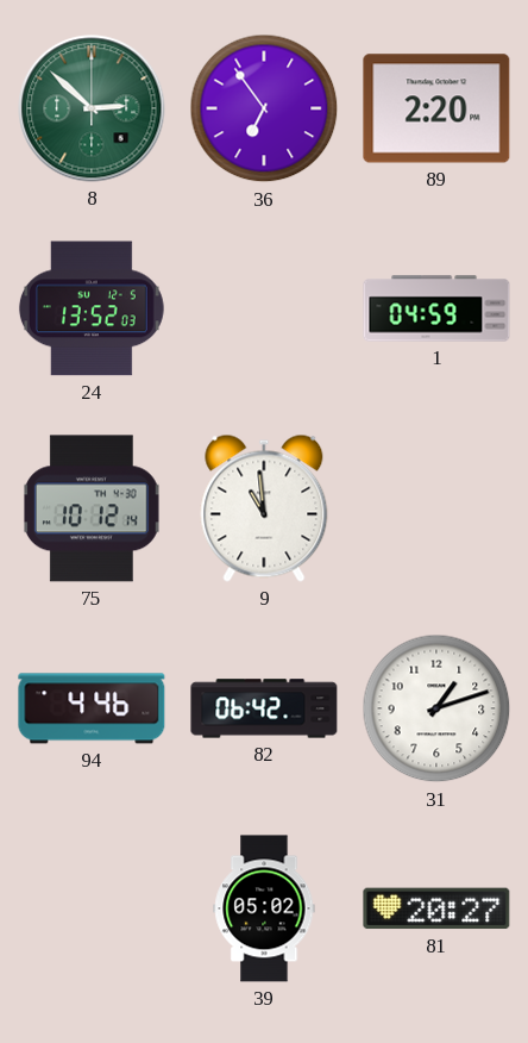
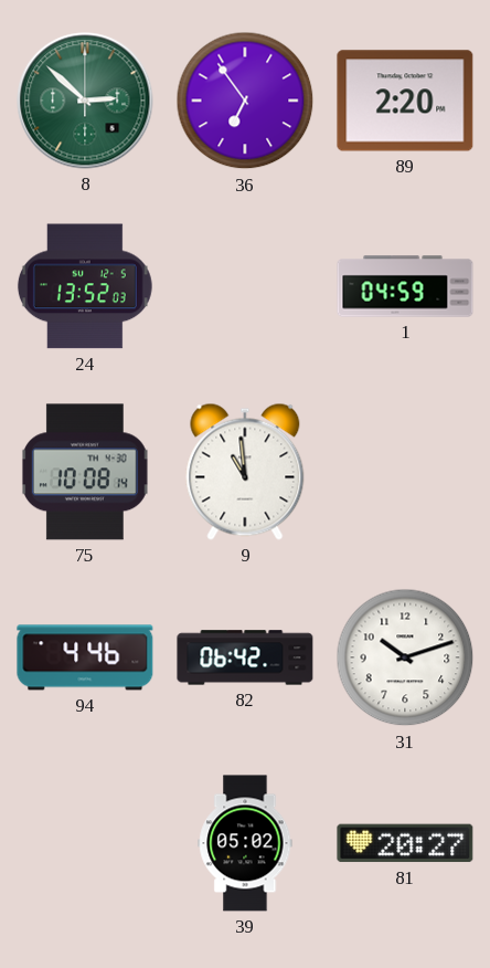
75: 10:12 -> 10:08
31: 1:12 -> 10:12
